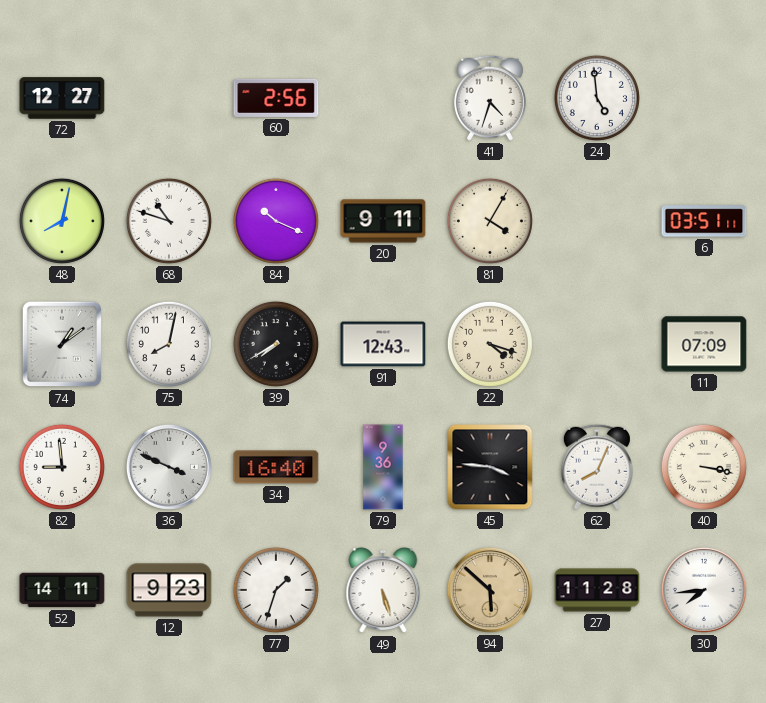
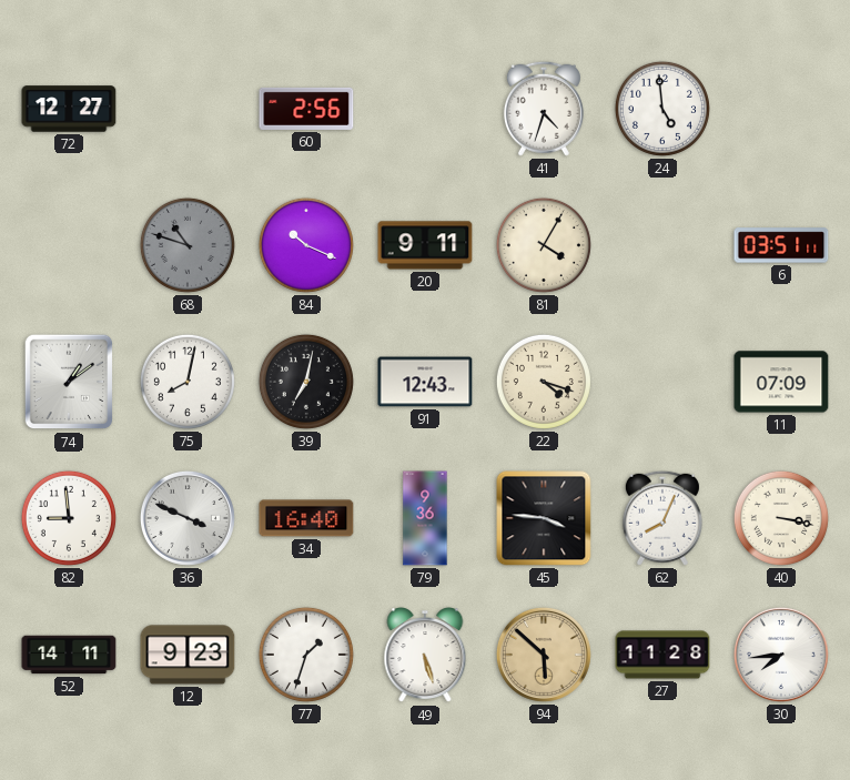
48: 8:02 -> none
68 dial: white -> grey
39: 7:40 -> 7:02
